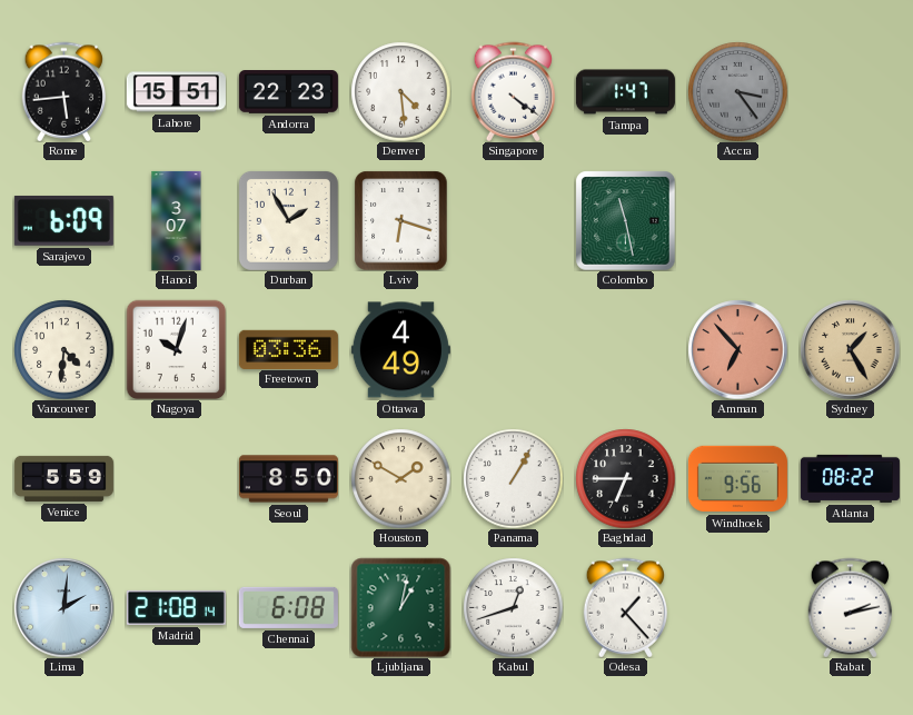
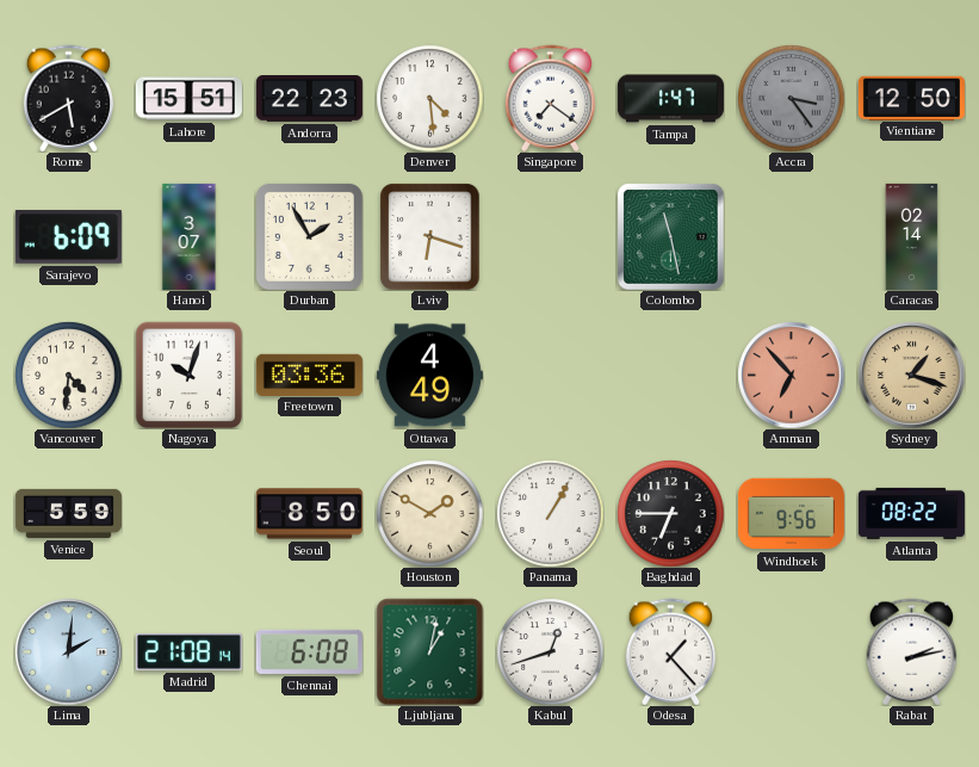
Rome: 5:44 -> 5:40
Singapore: 4:21 -> 7:21
Vientiane: none -> 12:50
Caracas: none -> 02:14
Sydney: 1:25 -> 1:18
